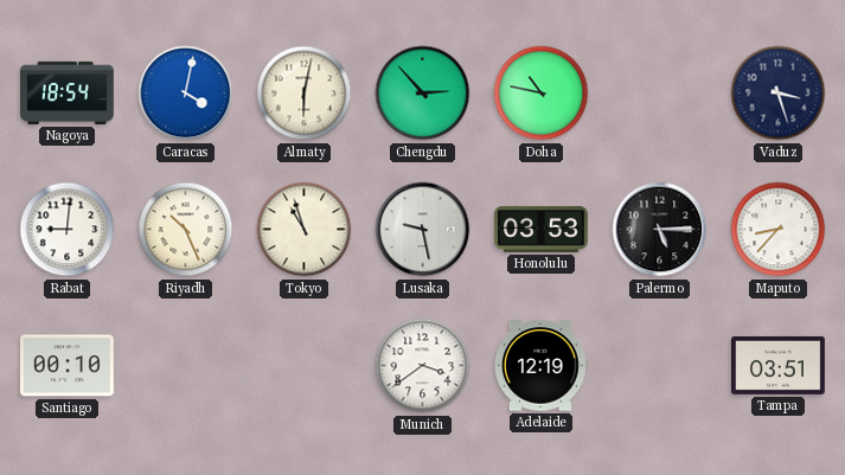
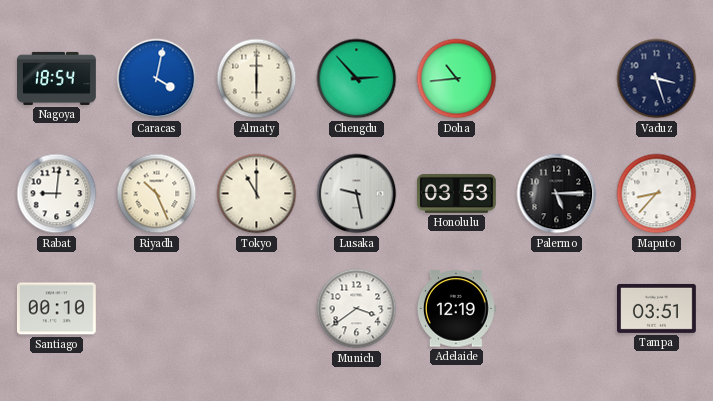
Almaty: 6:02 -> 6:00
Doha: 10:47 -> 10:44
Tokyo: 10:57 -> 11:00
